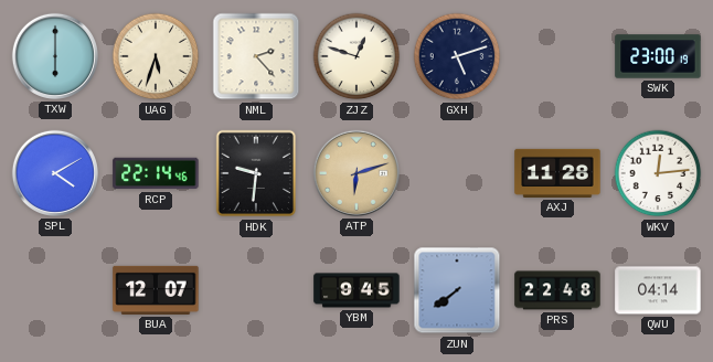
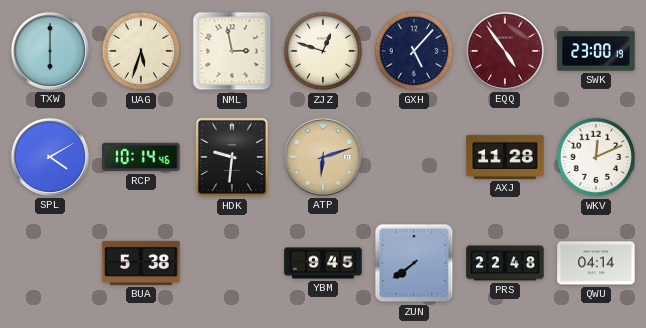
NML: 2:23 -> 2:58
GXH: 5:12 -> 5:07
EQQ: none -> 4:54
RCP: 22:14 -> 10:14
WKV: 12:14 -> 12:11
BUA: 12:07 -> 5:38
